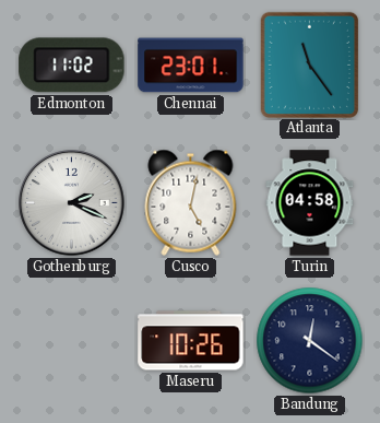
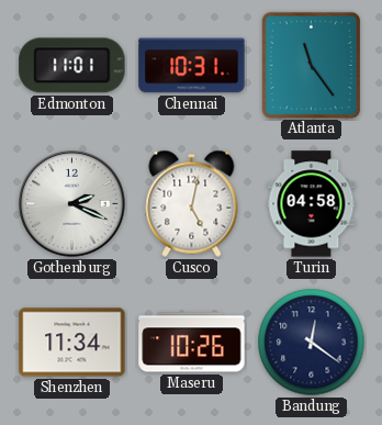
Edmonton: 11:02 -> 11:01
Chennai: 23:01 -> 10:31
Shenzhen: none -> 11:34
